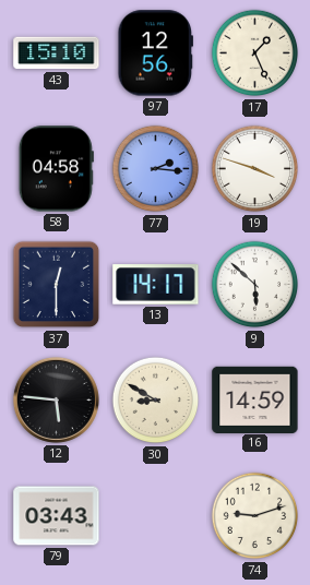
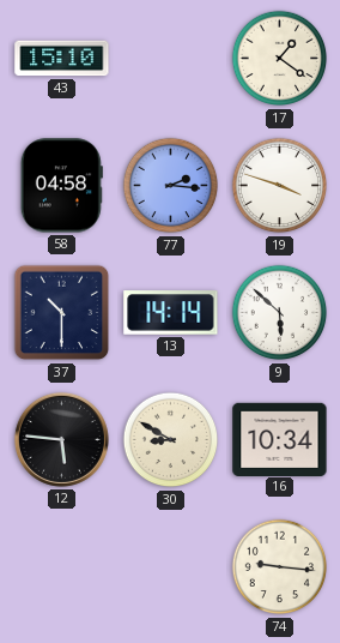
97: 12:56 -> none
17: 1:26 -> 1:21
37: 12:30 -> 10:30
13: 14:17 -> 14:14
16: 14:59 -> 10:34
79: 03:43 -> none
74: 9:12 -> 9:16
